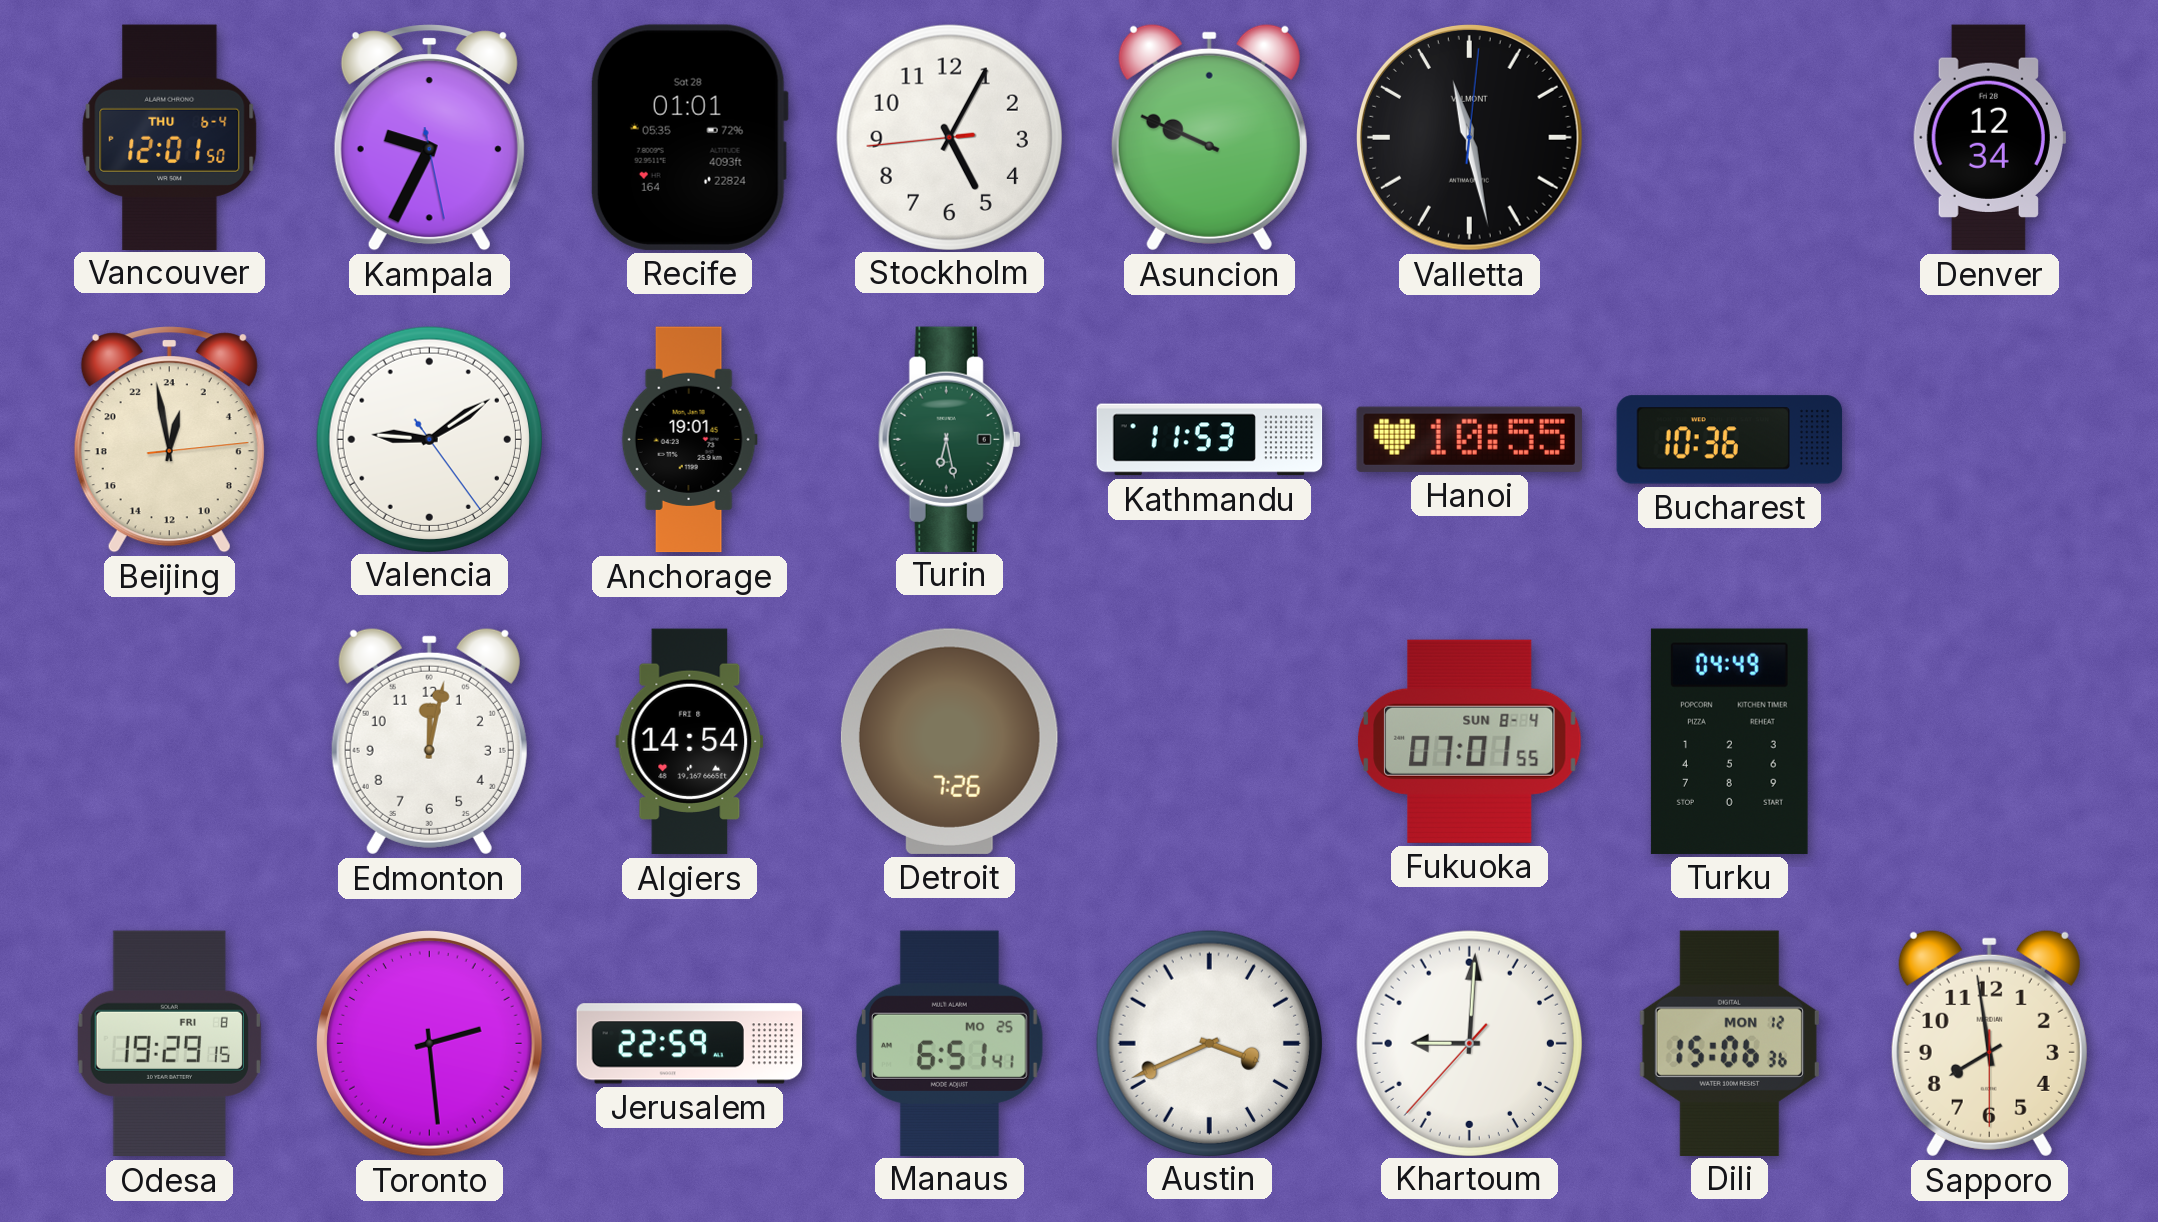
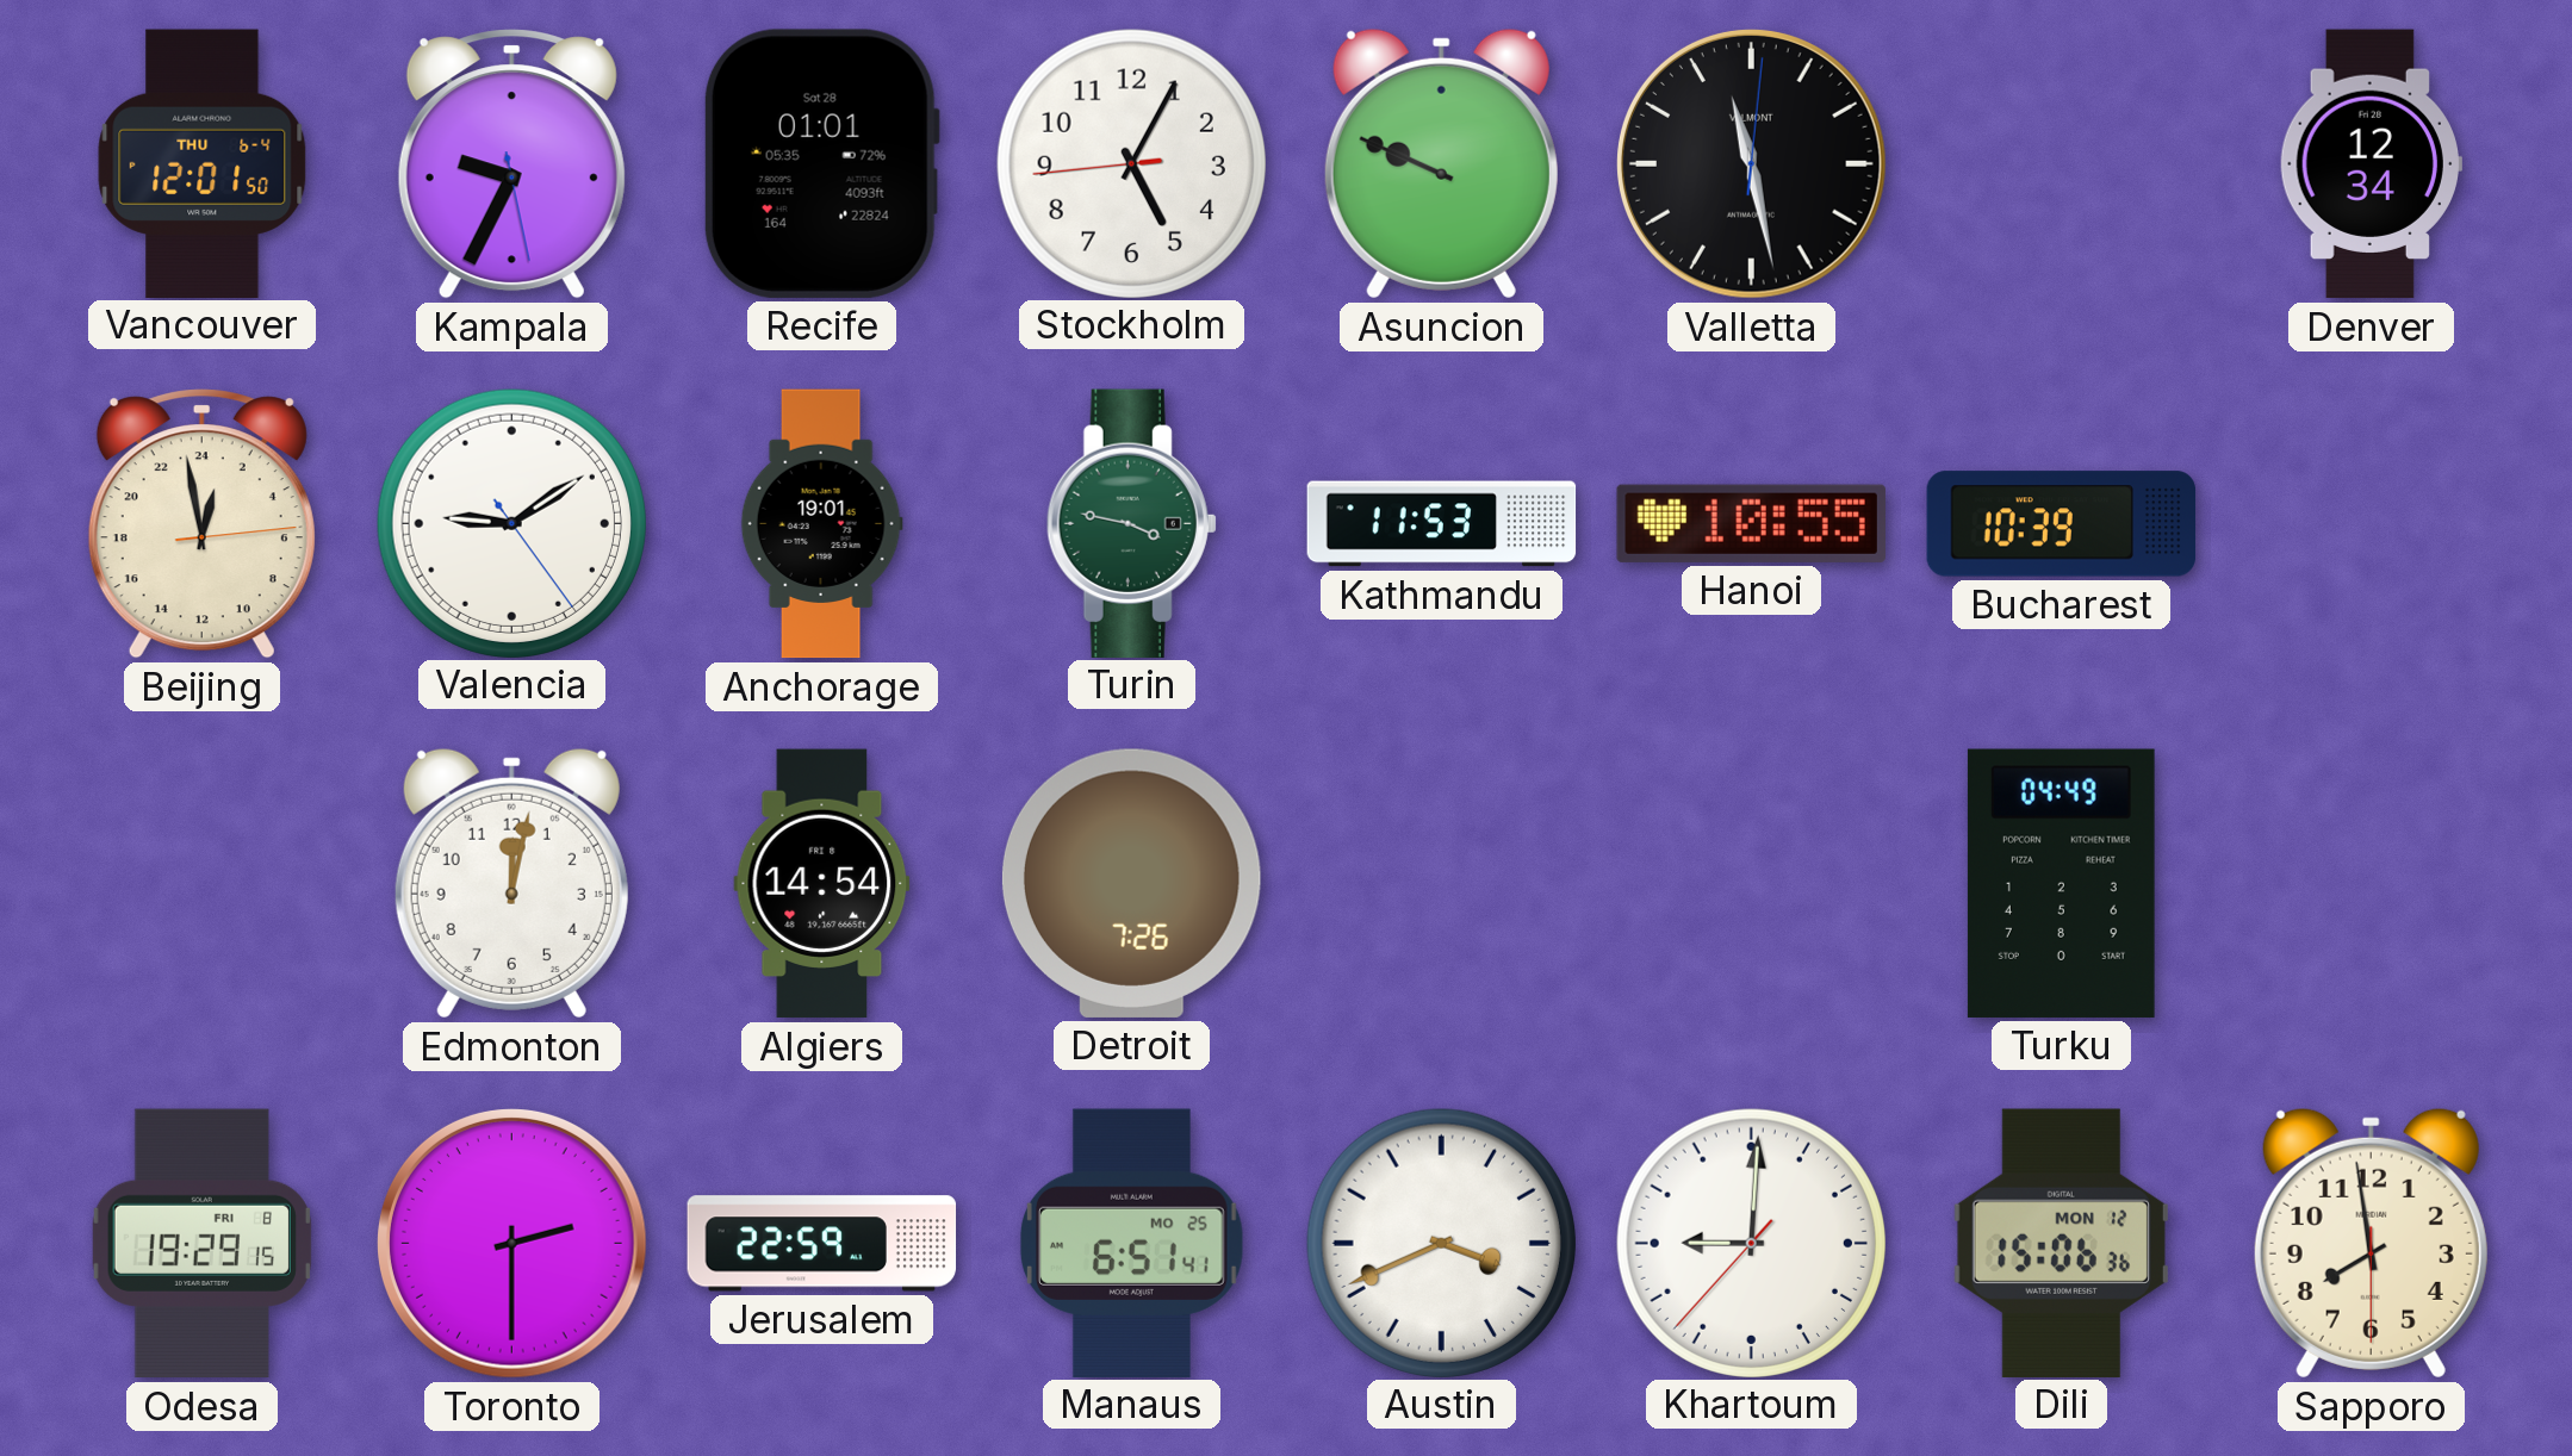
Turin: 6:28 -> 3:47
Bucharest: 10:36 -> 10:39
Fukuoka: 07:01 -> none
Toronto: 2:29 -> 2:30
